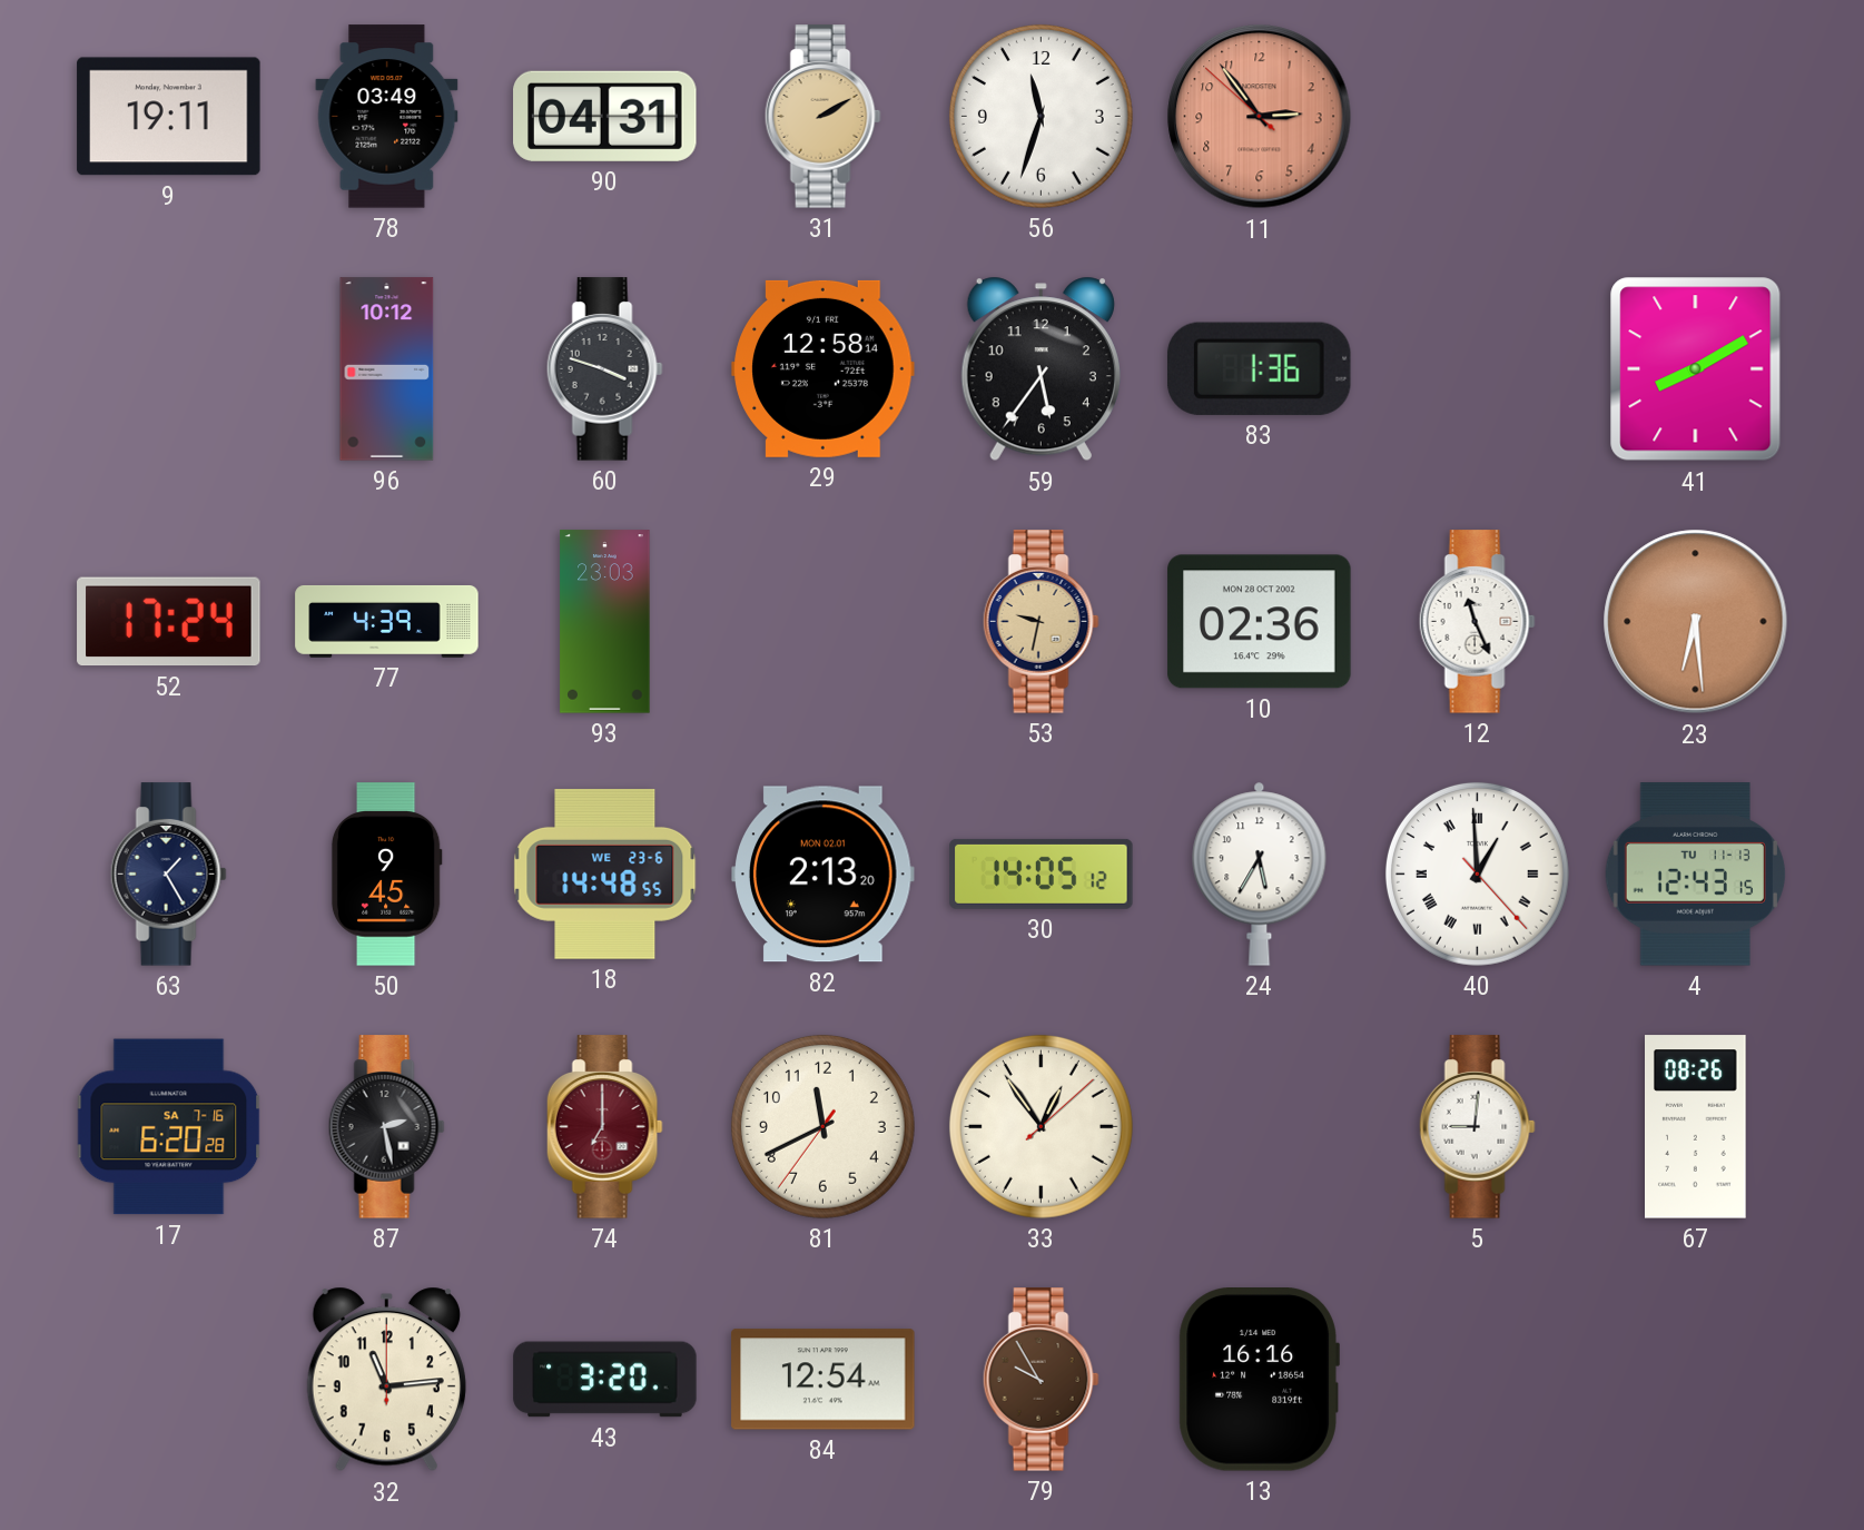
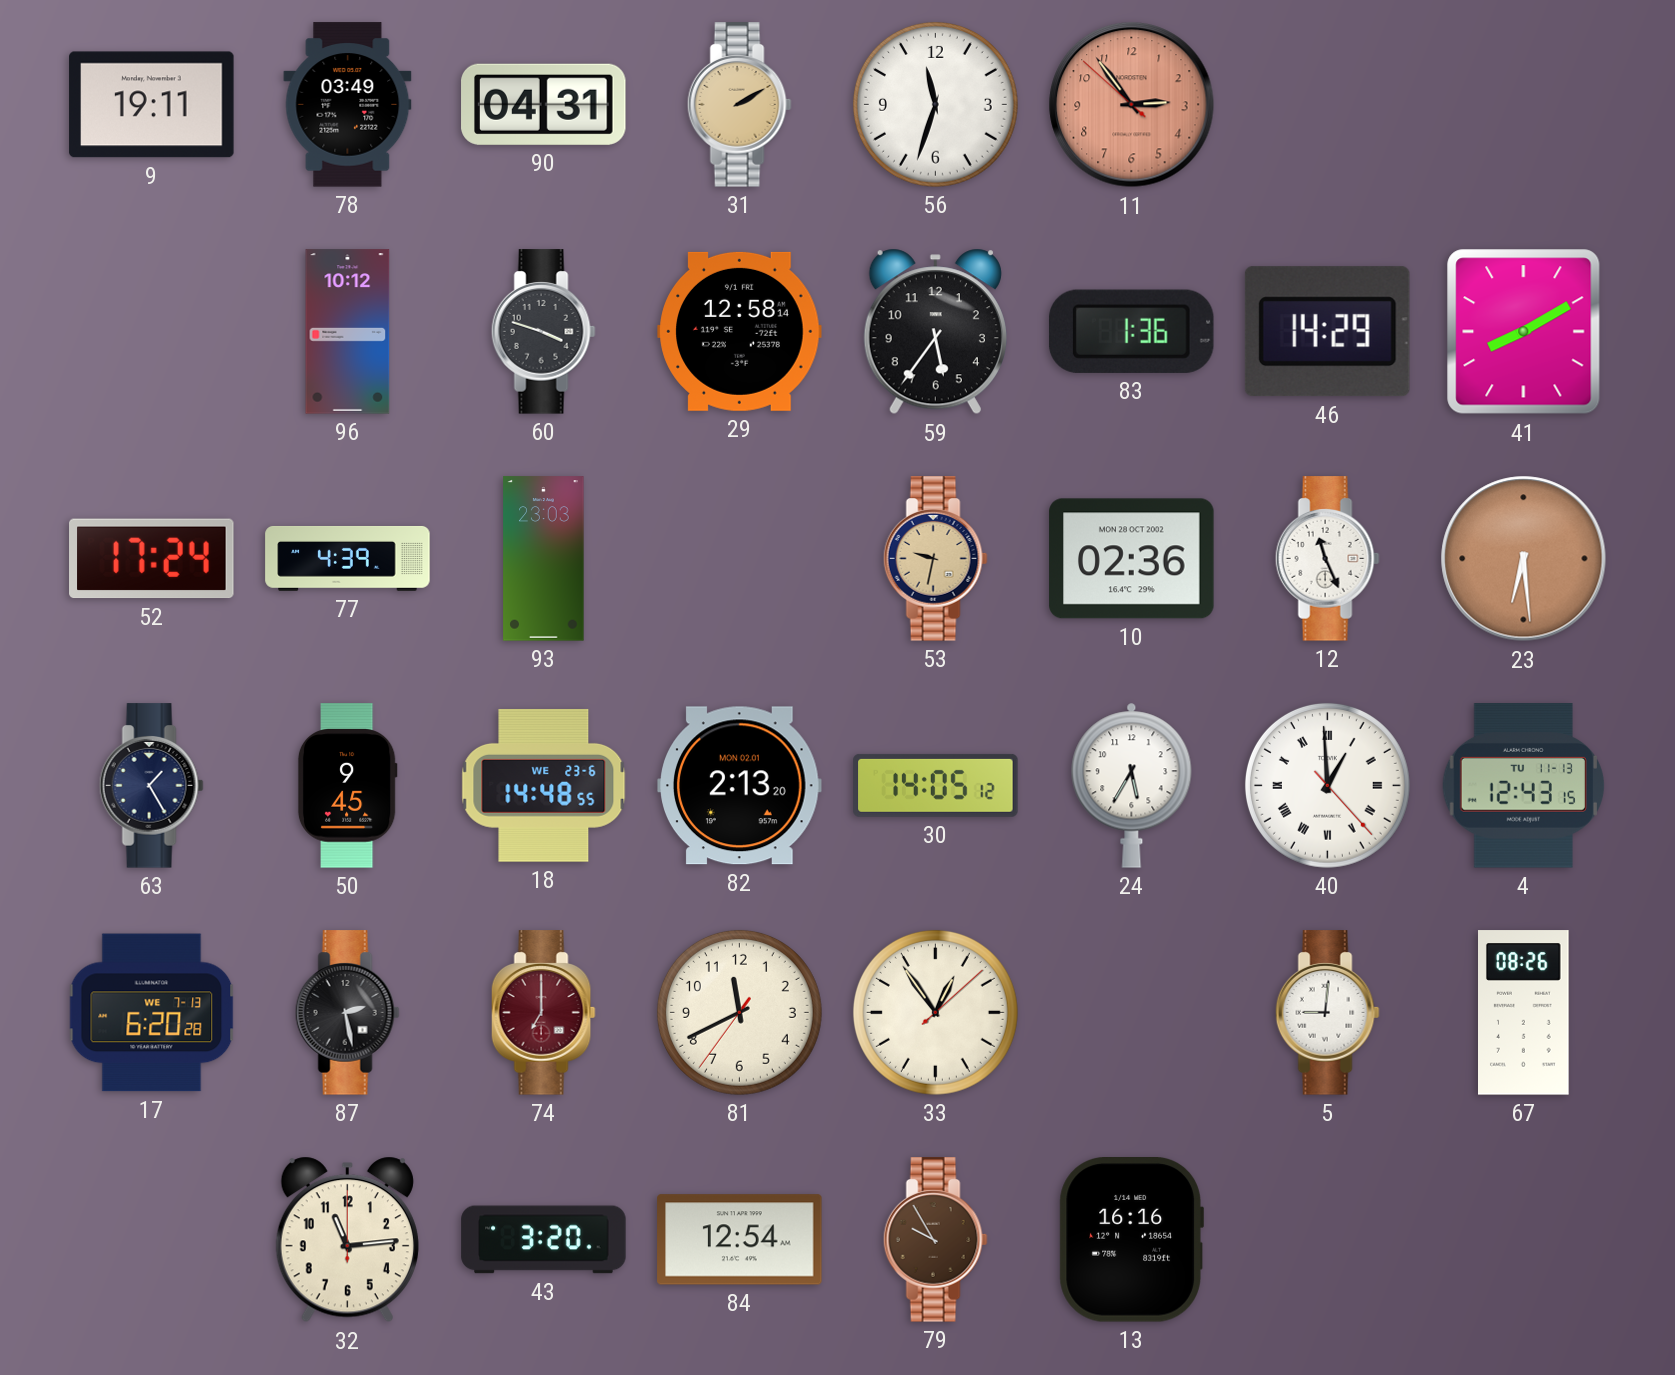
46: none -> 14:29
17 date: SA 7-16 -> WE 7-13
